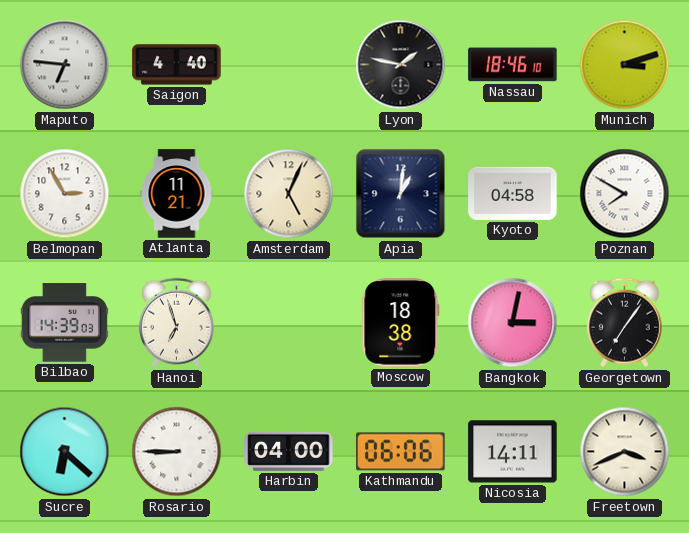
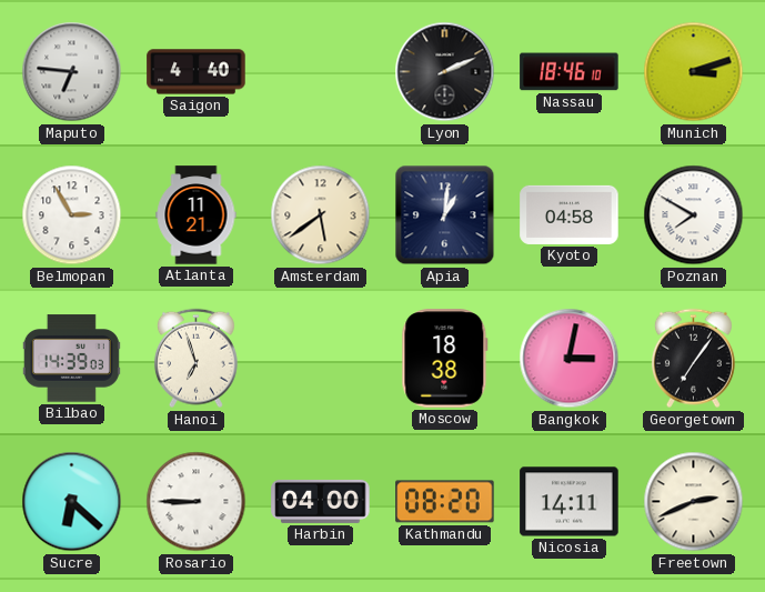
Lyon: 1:47 -> 2:11
Amsterdam: 5:04 -> 5:39
Kathmandu: 06:06 -> 08:20
Freetown: 3:41 -> 2:41
